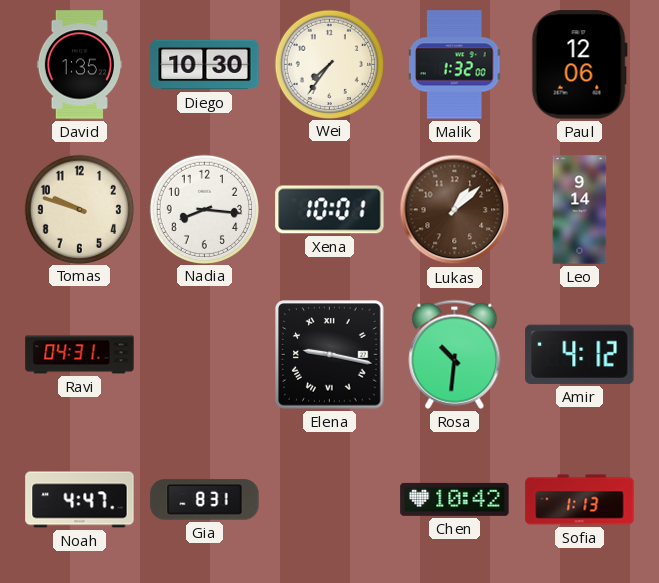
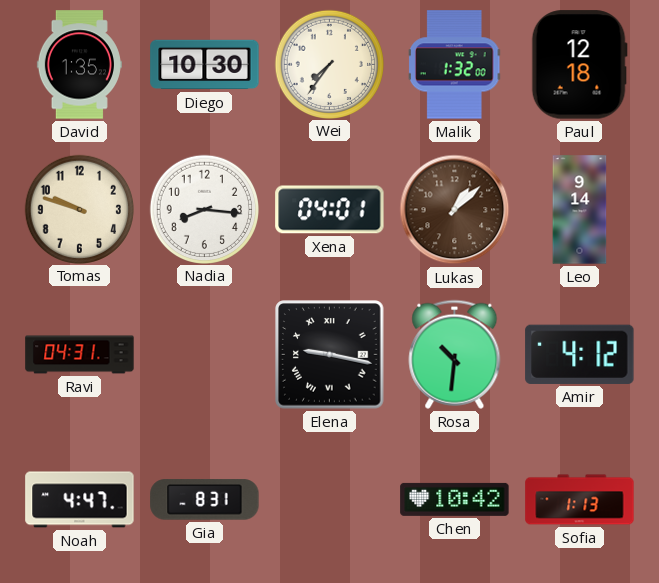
Paul: 12:06 -> 12:18
Xena: 10:01 -> 04:01
